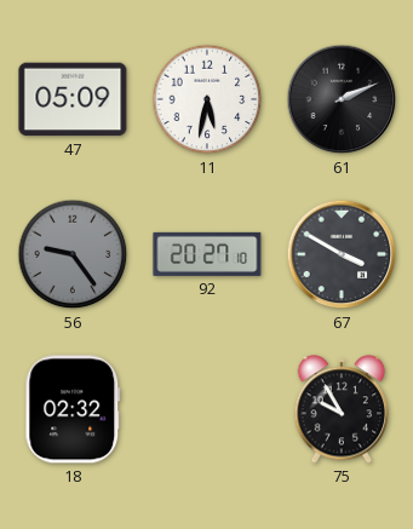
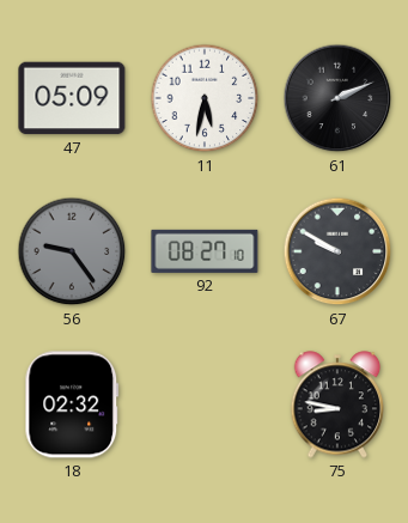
92: 20:27 -> 08:27
67: 3:50 -> 9:50
75: 9:55 -> 8:47
